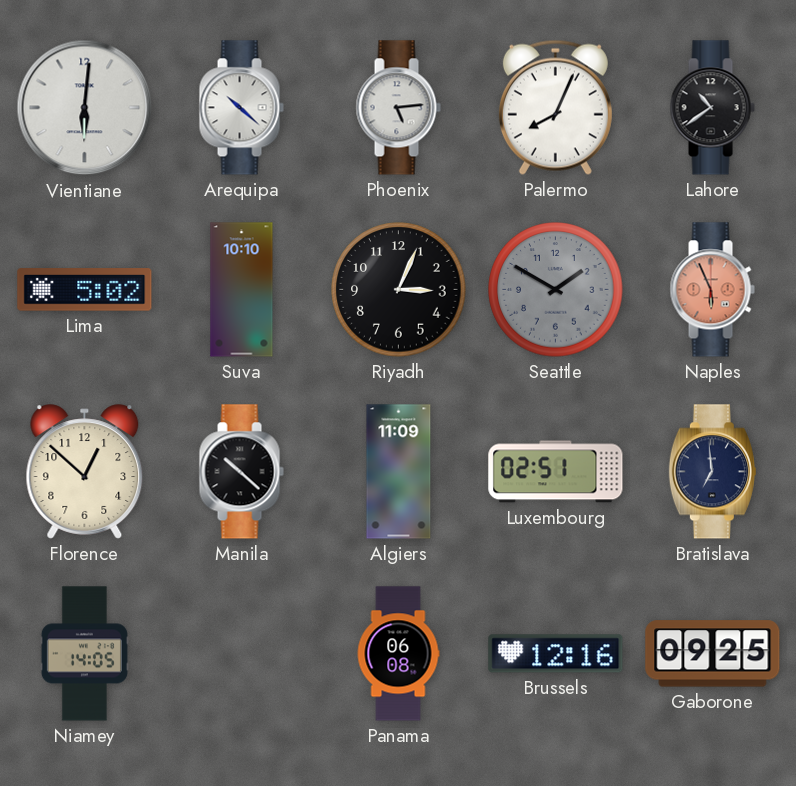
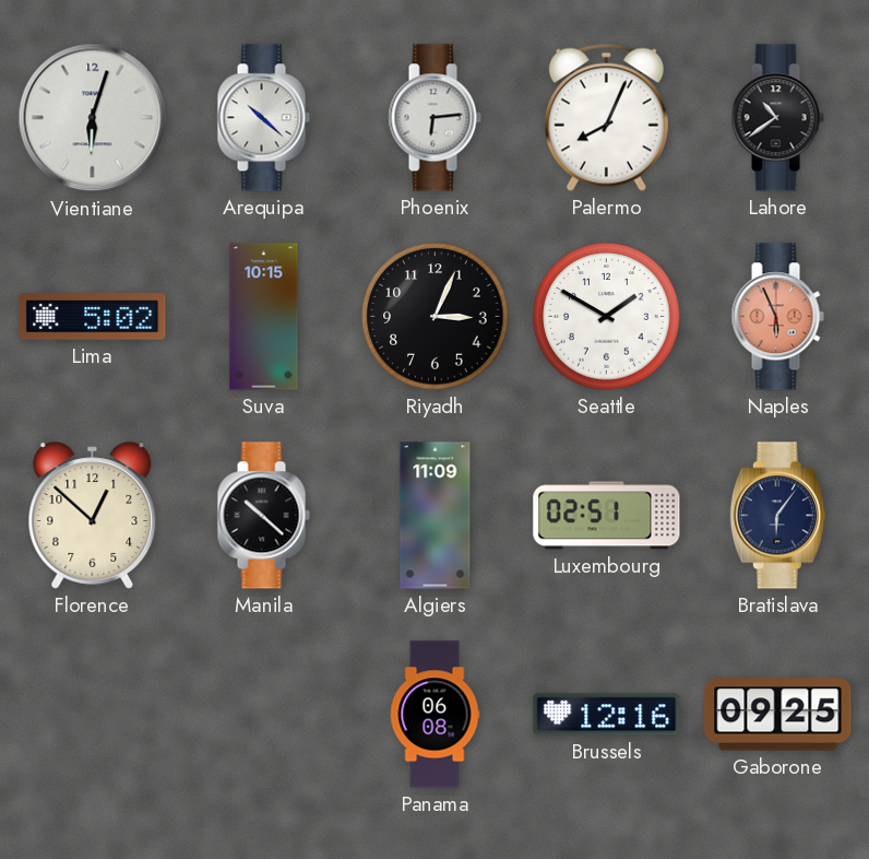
Vientiane: 6:01 -> 6:03
Phoenix: 5:14 -> 6:14
Suva: 10:10 -> 10:15
Seattle dial: grey -> white
Bratislava: 6:59 -> 6:06
Niamey: 14:05 -> none
